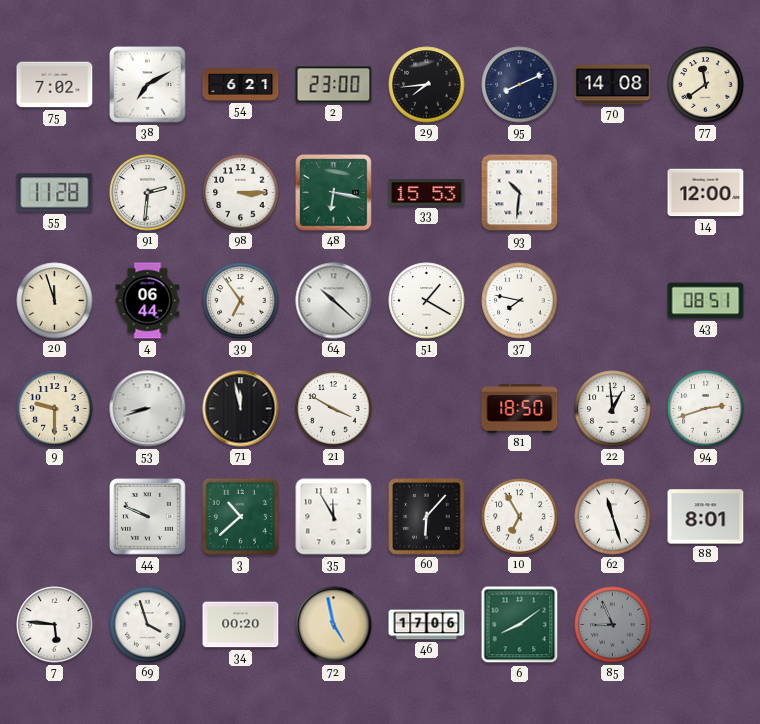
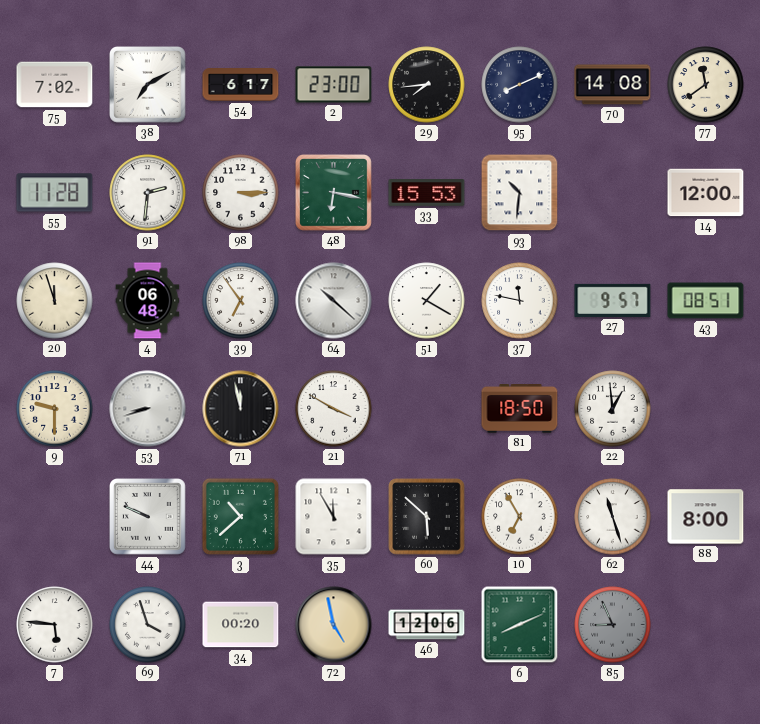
54: 6:21 -> 6:17
4: 06:44 -> 06:48
37: 7:47 -> 11:47
27: none -> 9:57
94: 2:42 -> none
60: 6:07 -> 5:52
88: 8:01 -> 8:00
46: 17:06 -> 12:06
6: 8:09 -> 8:11
